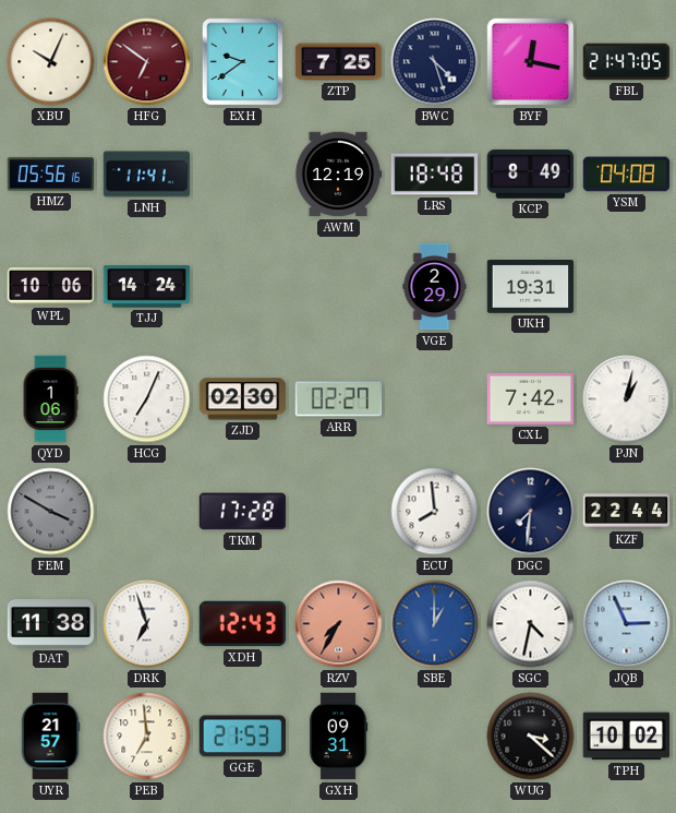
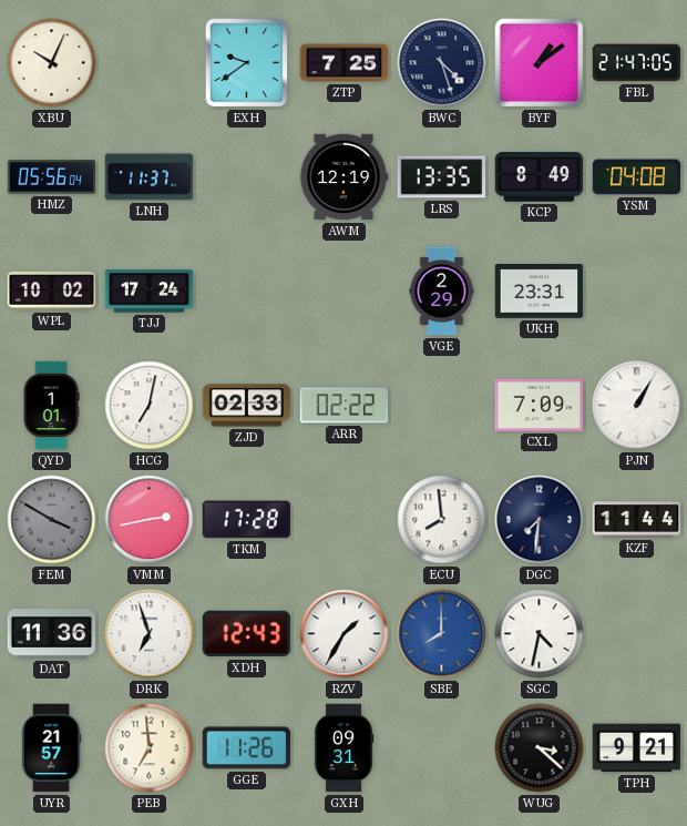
HFG: 6:51 -> none
BYF: 12:17 -> 1:09
HMZ: 05:56:16 -> 05:56:04
LNH: 11:41 -> 11:37
LRS: 18:48 -> 13:35
WPL: 10:06 -> 10:02
TJJ: 14:24 -> 17:24
UKH: 19:31 -> 23:31
QYD: 1:06 -> 1:01
HCG: 7:04 -> 7:02
ZJD: 02:30 -> 02:33
ARR: 02:27 -> 02:22
CXL: 7:42 -> 7:09
PJN: 1:02 -> 1:05
VMM: none -> 2:43
KZF: 22:44 -> 11:44
DAT: 11:38 -> 11:36
RZV: 7:35 -> 1:35
RZV dial: salmon -> white
SBE: 1:00 -> 8:00
JQB: 2:56 -> none
GGE: 21:53 -> 11:26
TPH: 10:02 -> 9:21
